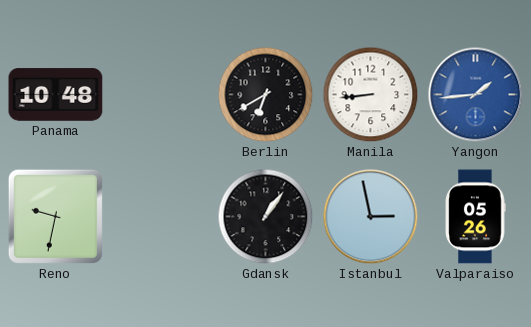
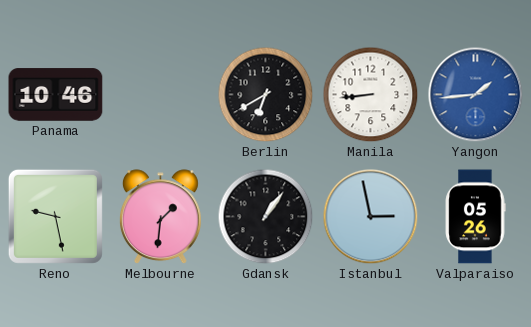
Panama: 10:48 -> 10:46
Reno: 9:32 -> 9:28
Melbourne: none -> 1:31
